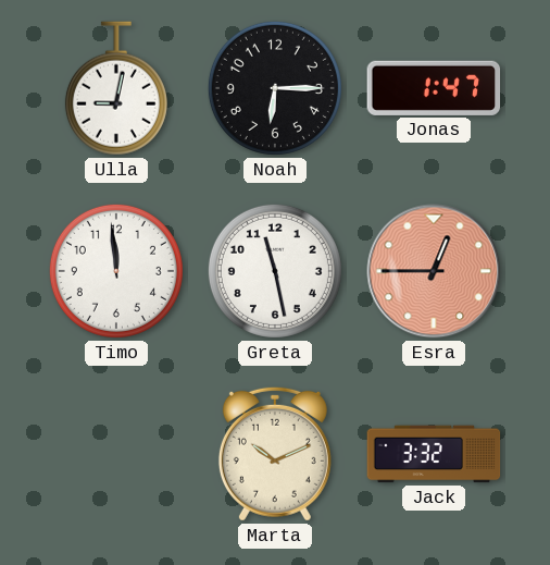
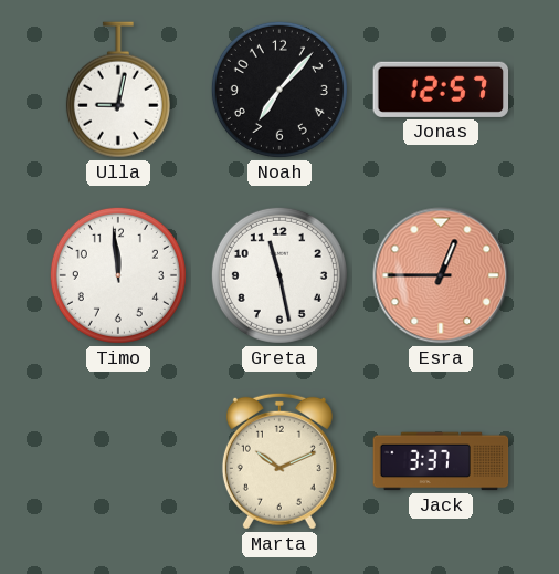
Noah: 6:15 -> 7:07
Jonas: 1:47 -> 12:57
Jack: 3:32 -> 3:37
